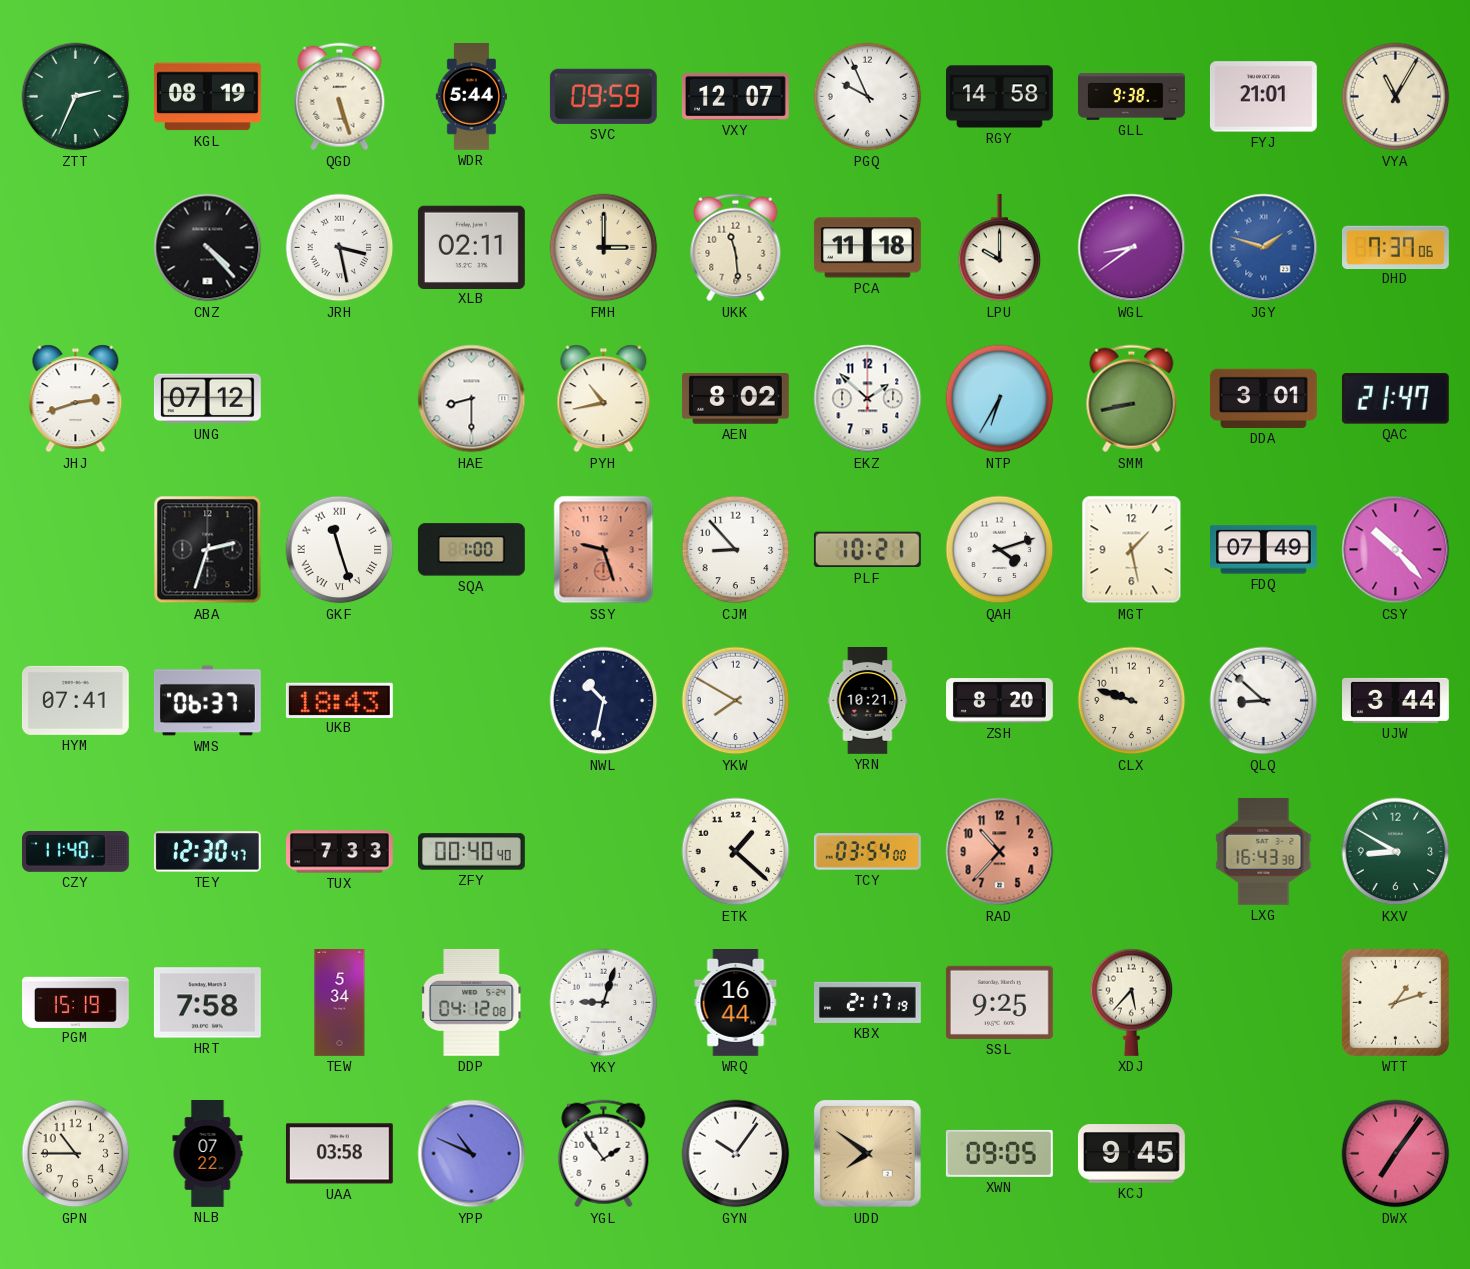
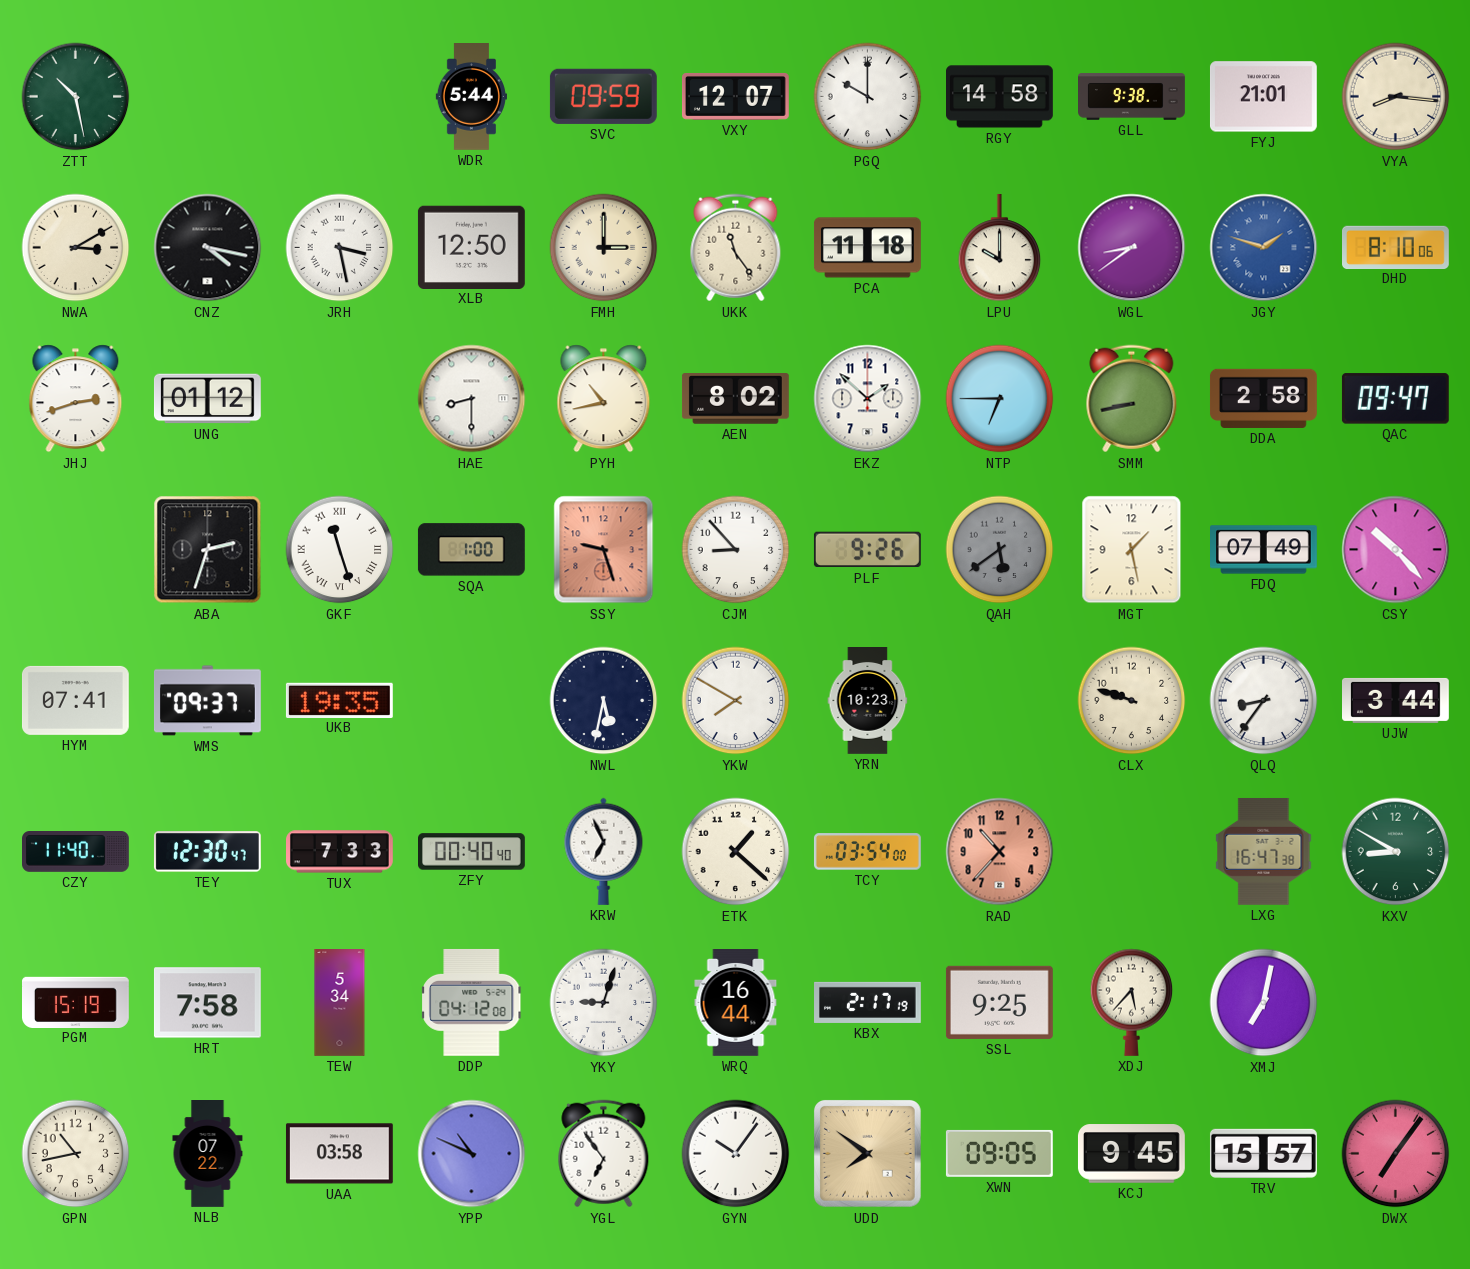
ZTT: 2:34 -> 10:28
KGL: 08:19 -> none
QGD: 5:27 -> none
PGQ: 9:56 -> 10:00
VYA: 11:05 -> 8:16
NWA: none -> 3:10
CNZ: 4:23 -> 4:17
XLB: 02:11 -> 12:50
UKK: 11:29 -> 11:24
DHD: 7:37 -> 8:10
UNG: 07:12 -> 01:12
NTP: 6:35 -> 6:45
DDA: 3:01 -> 2:58
QAC: 21:47 -> 09:47
PLF: 10:21 -> 9:26
QAH: 4:12 -> 5:39
QAH dial: white -> grey
WMS: 06:37 -> 09:37
UKB: 18:43 -> 19:35
NWL: 10:32 -> 5:32
YRN: 10:21 -> 10:23
ZSH: 8:20 -> none
QLQ: 8:52 -> 8:36
KRW: none -> 6:56
LXG: 16:43 -> 16:47
XMJ: none -> 7:02
WTT: 1:12 -> none
GPN: 10:45 -> 10:43
YGL: 1:54 -> 6:54
TRV: none -> 15:57
